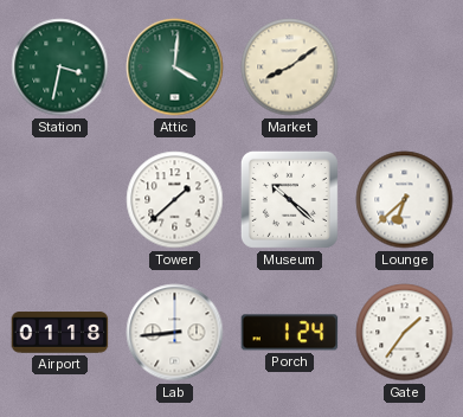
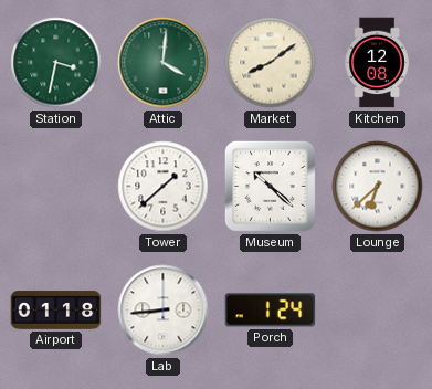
Kitchen: none -> 12:08
Gate: 1:36 -> none
